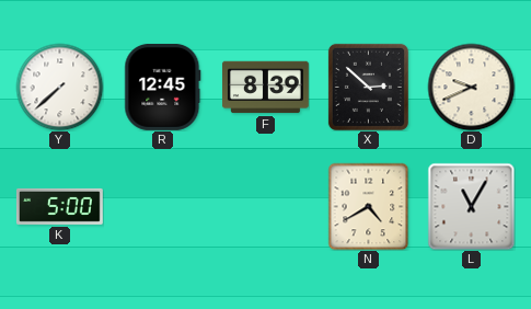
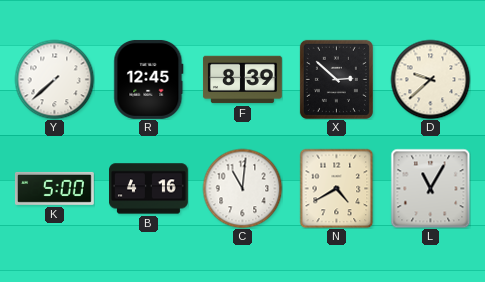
D: 9:41 -> 9:38
B: none -> 4:16
C: none -> 11:01
